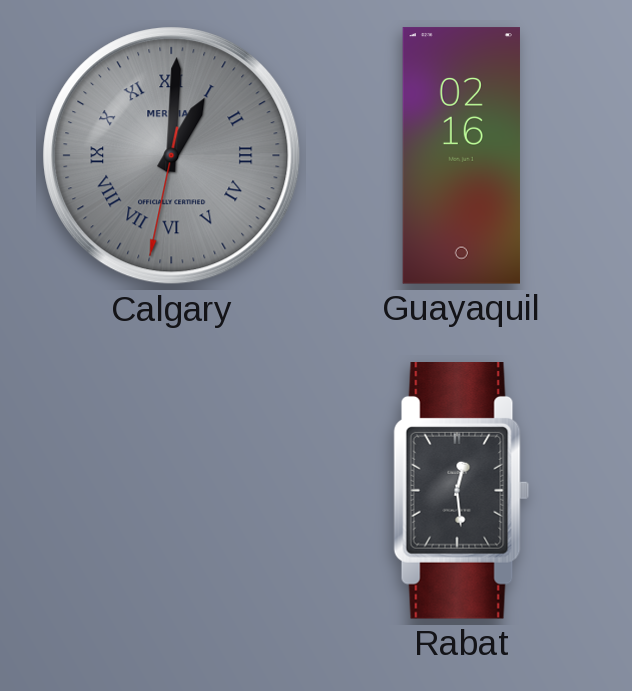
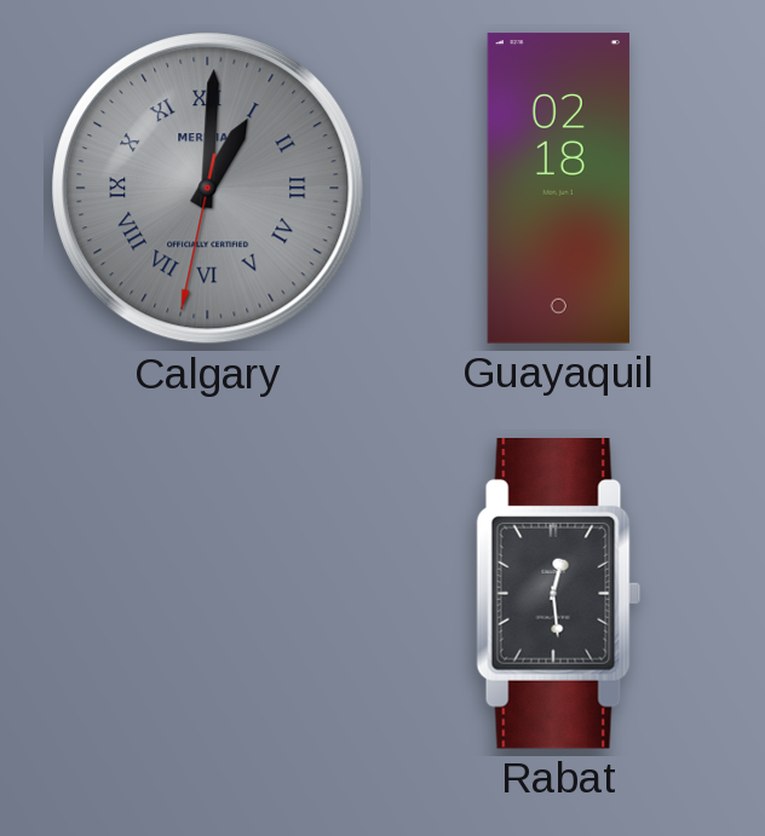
Guayaquil: 02:16 -> 02:18
